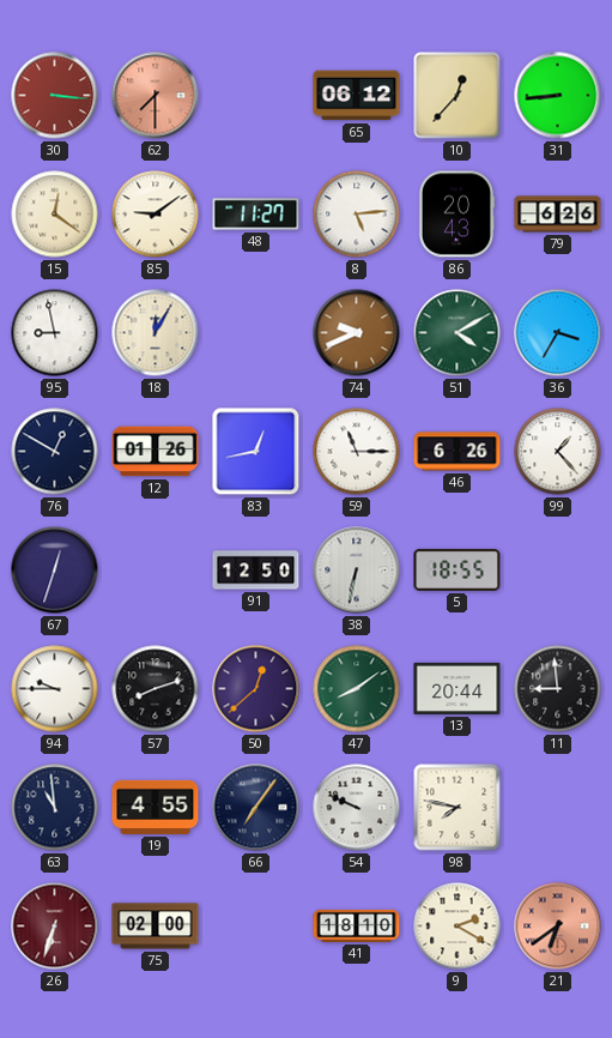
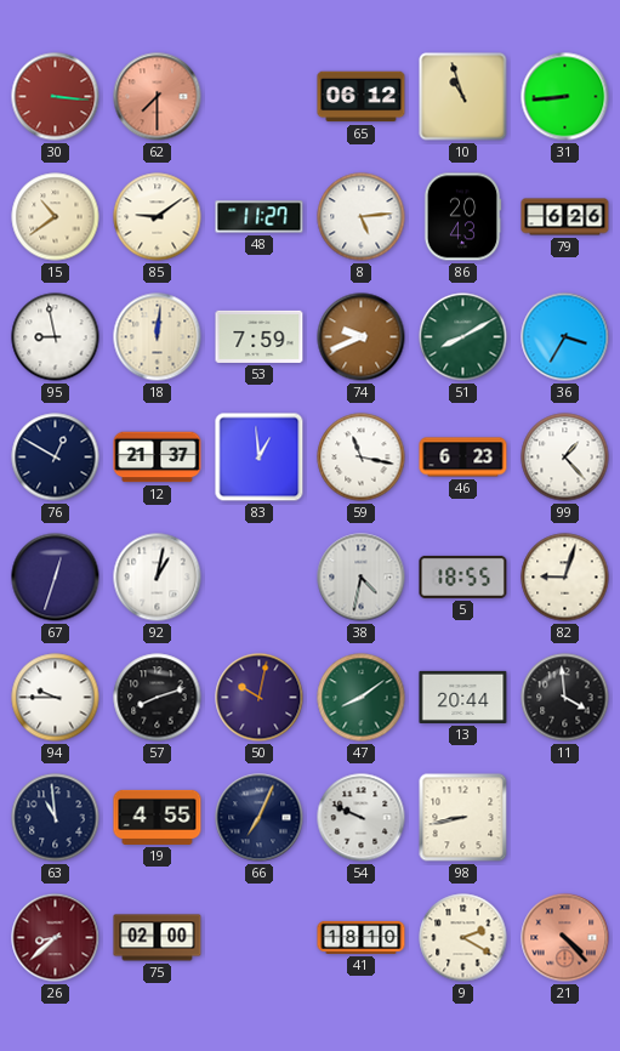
10: 12:37 -> 10:57
15: 12:21 -> 10:39
18: 12:05 -> 12:01
53: none -> 7:59
51: 4:10 -> 8:10
12: 01:26 -> 21:37
83: 12:43 -> 12:59
59: 11:15 -> 11:17
46: 6:26 -> 6:23
92: none -> 1:02
91: 12:50 -> none
38: 6:32 -> 4:32
82: none -> 9:03
50: 12:38 -> 10:02
11: 8:59 -> 3:59
66: 7:06 -> 7:04
98: 7:47 -> 8:43
26: 6:33 -> 8:38
21: 6:39 -> 4:23
